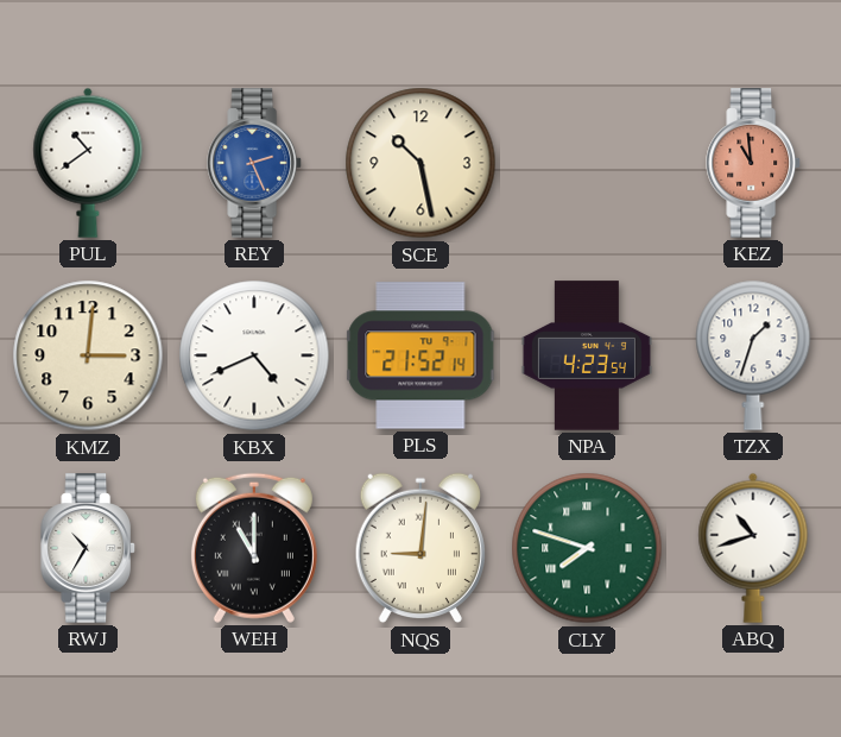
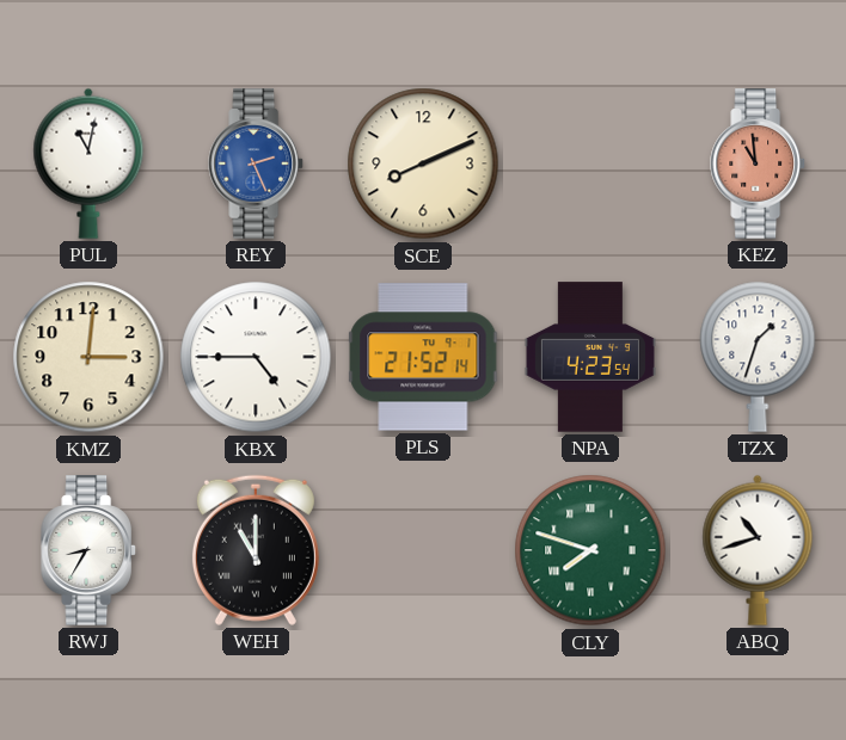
PUL: 10:39 -> 11:02
SCE: 10:28 -> 8:11
KBX: 4:41 -> 4:45
RWJ: 10:35 -> 8:35
NQS: 9:01 -> none
